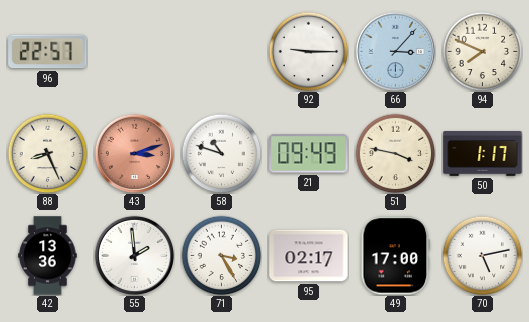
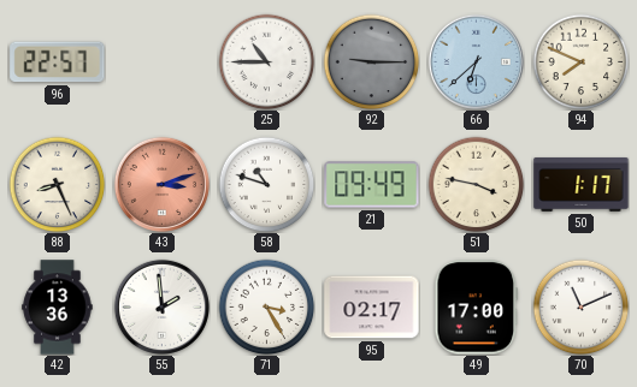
25: none -> 10:45
92 dial: white -> grey
66: 3:07 -> 6:38
70: 5:13 -> 11:11
